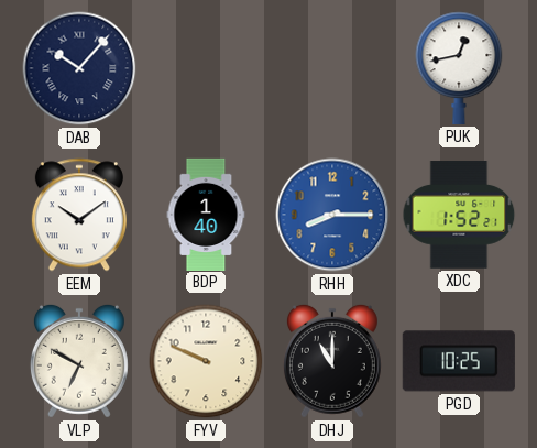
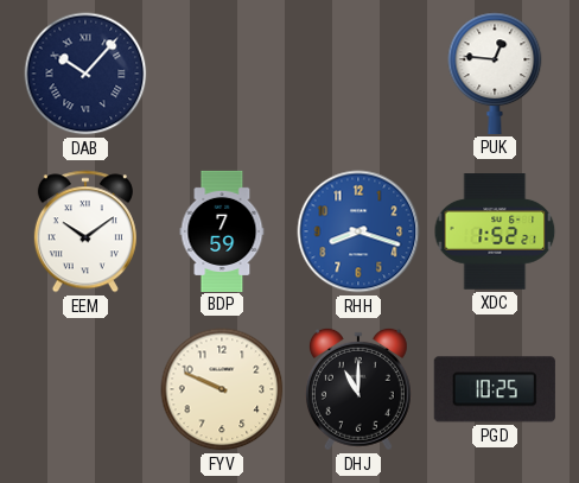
PUK: 12:43 -> 12:46
BDP: 1:40 -> 7:59
RHH: 8:15 -> 8:18
VLP: 6:50 -> none
